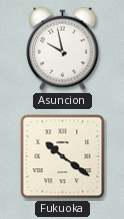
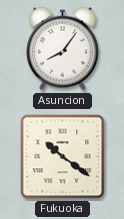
Asuncion: 9:58 -> 8:06
